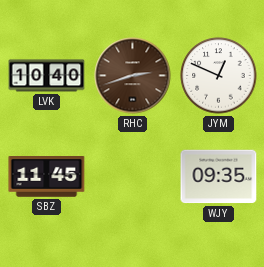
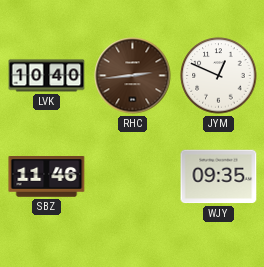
RHC: 2:42 -> 2:44
SBZ: 11:45 -> 11:46
